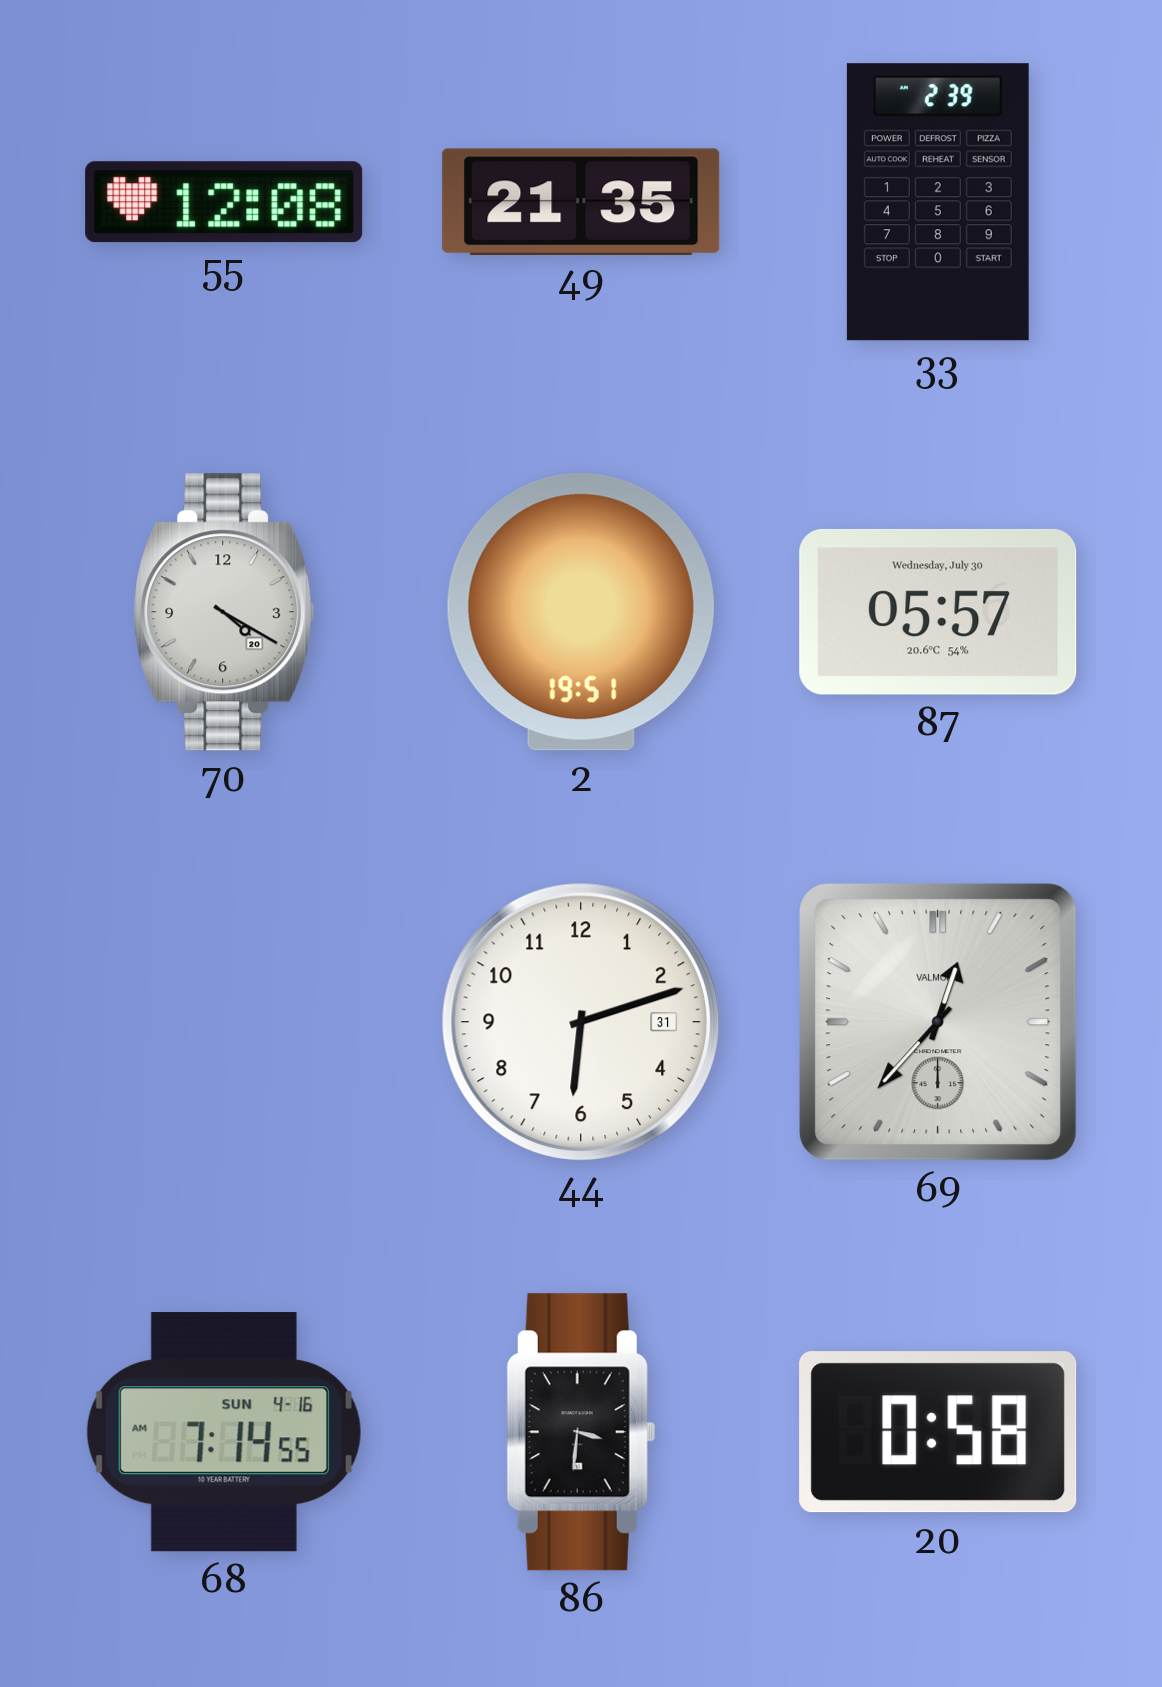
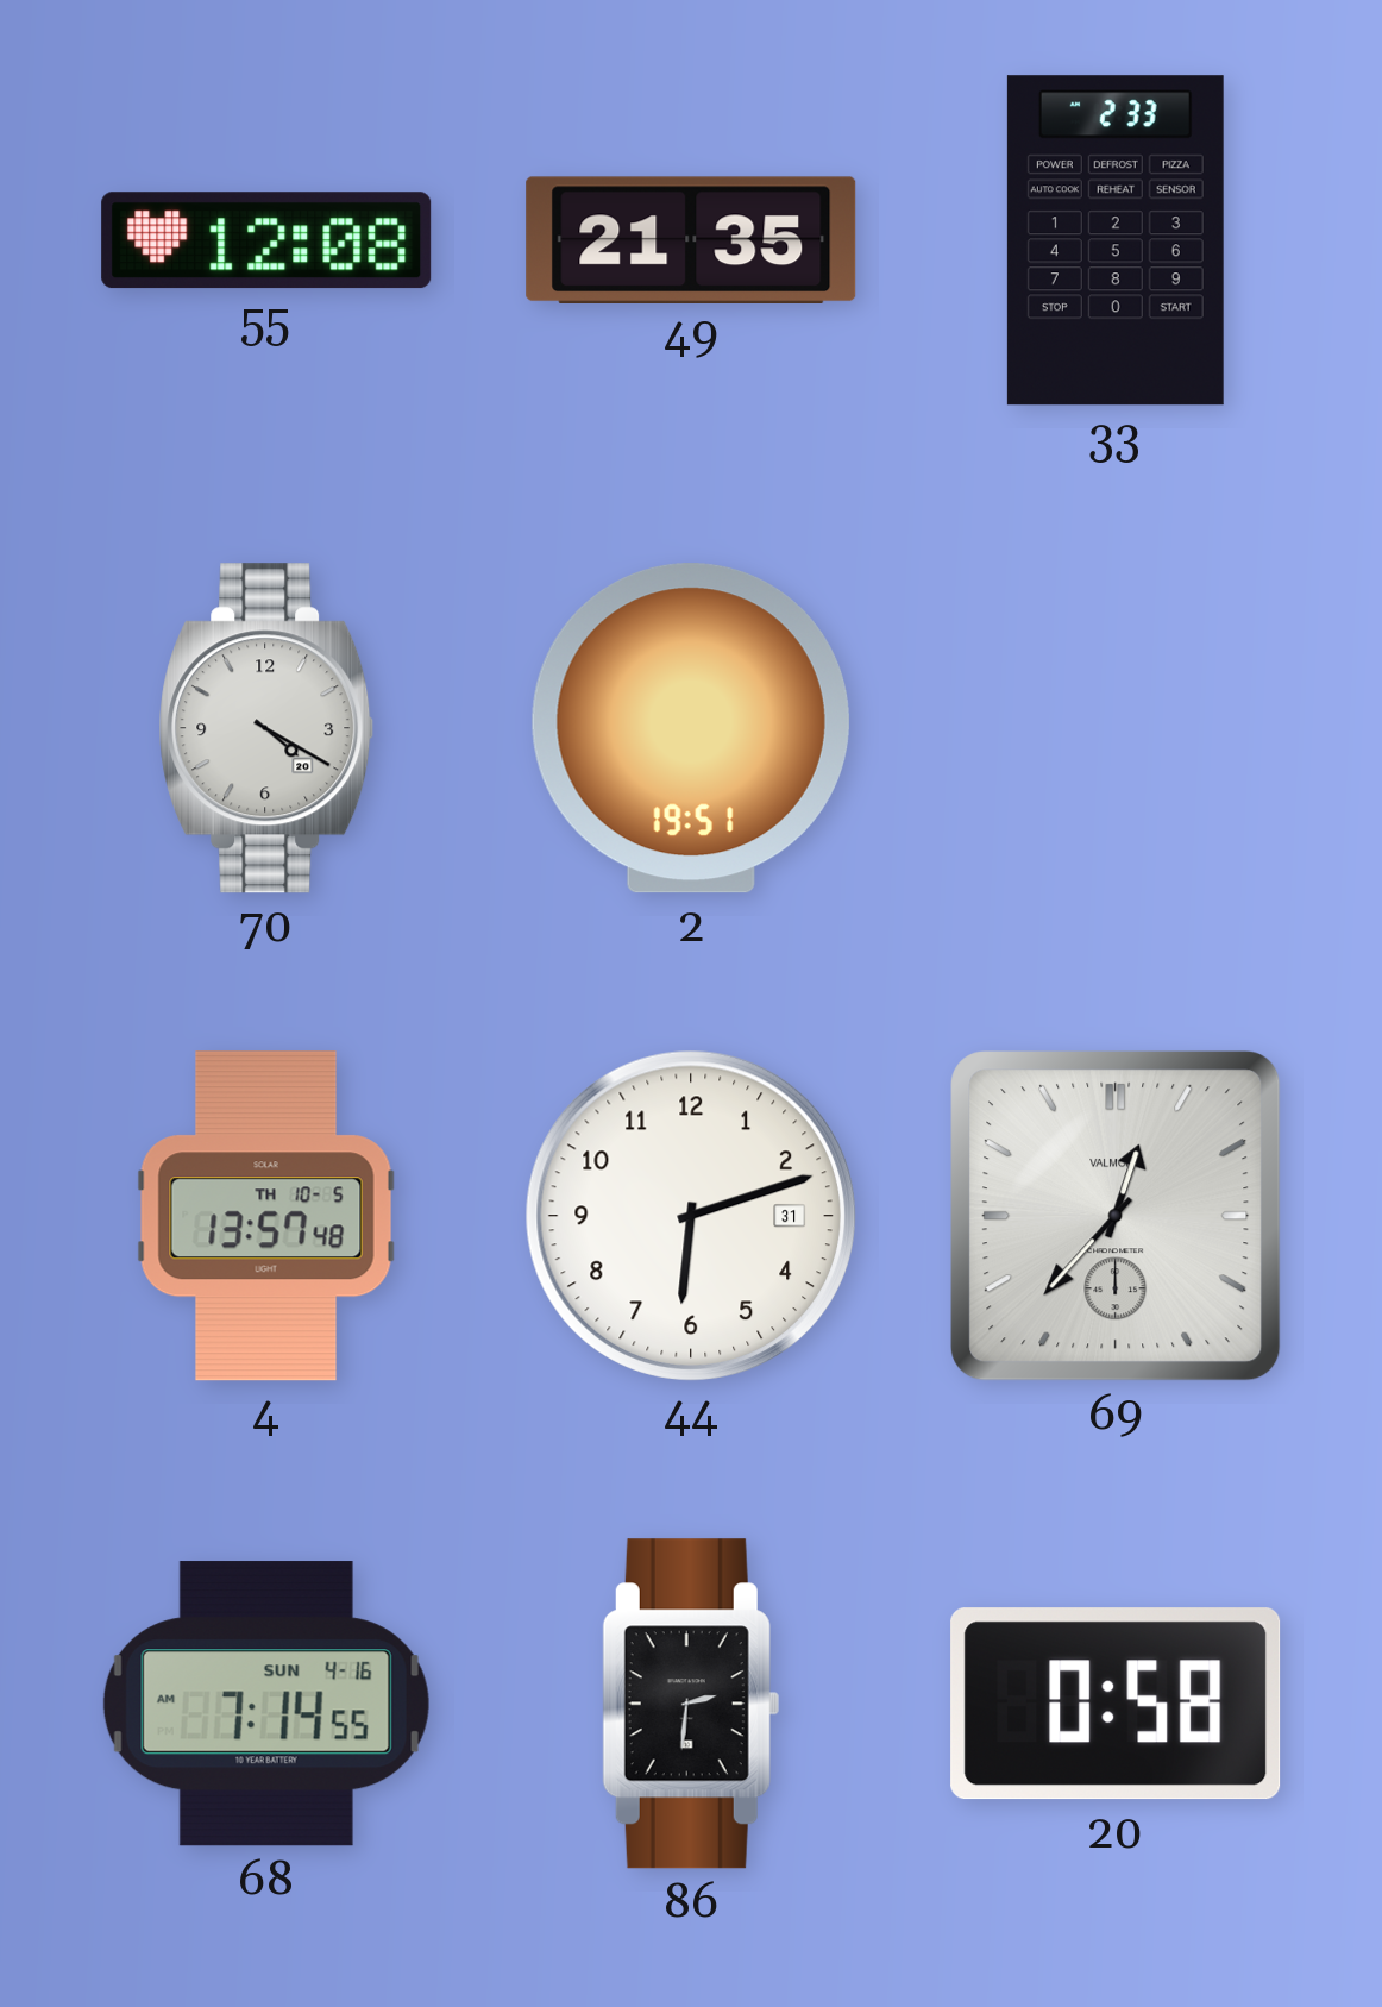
33: 2:39 -> 2:33
87: 05:57 -> none
4: none -> 13:57
86: 3:31 -> 2:31
